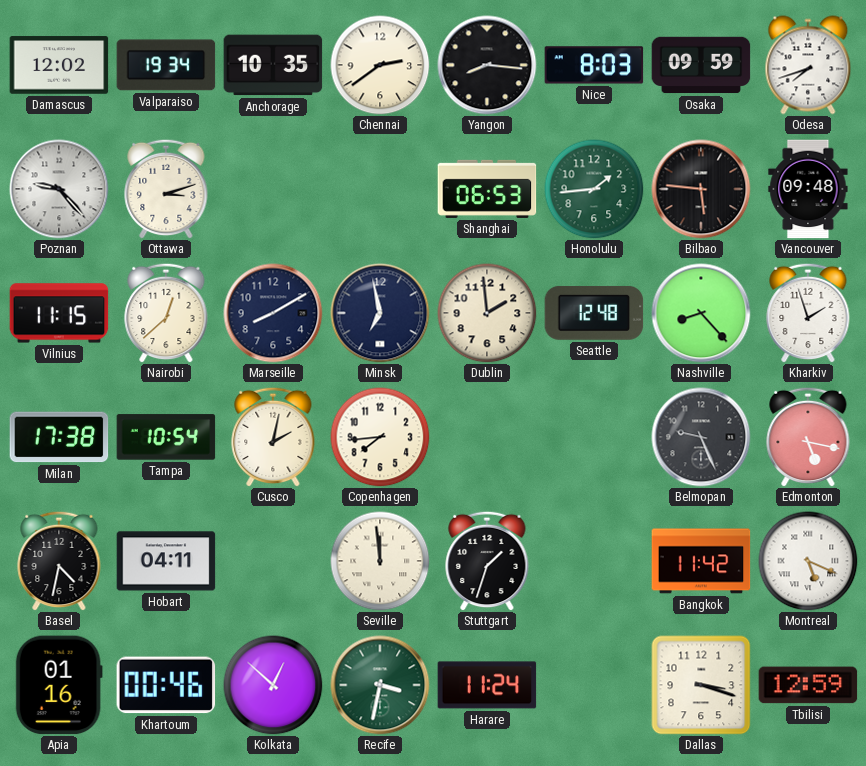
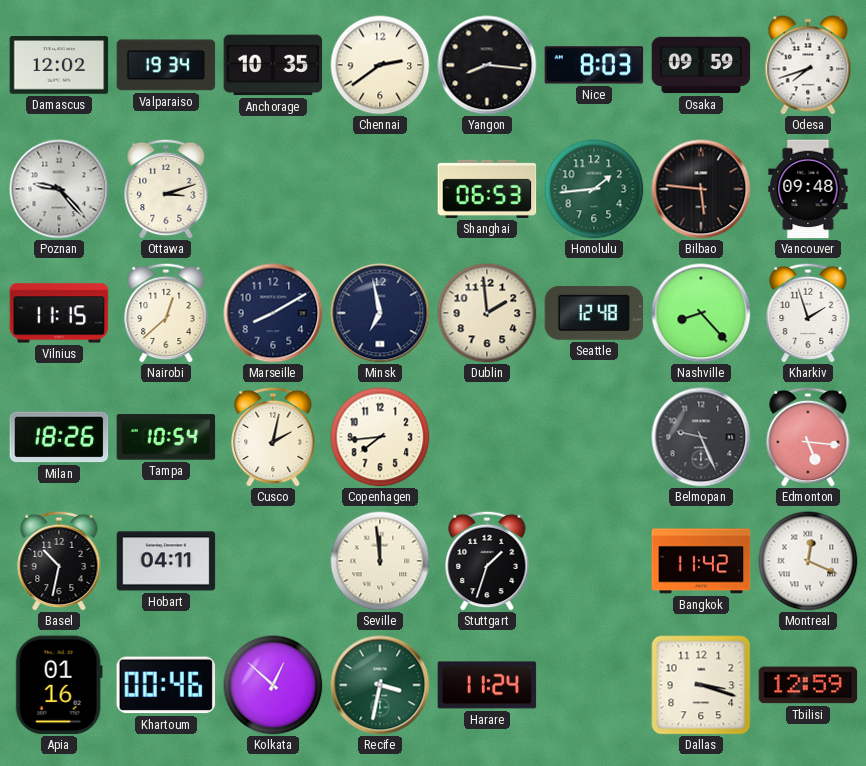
Milan: 17:38 -> 18:26
Edmonton: 5:17 -> 5:16
Basel: 4:32 -> 10:32
Montreal: 5:19 -> 12:19
